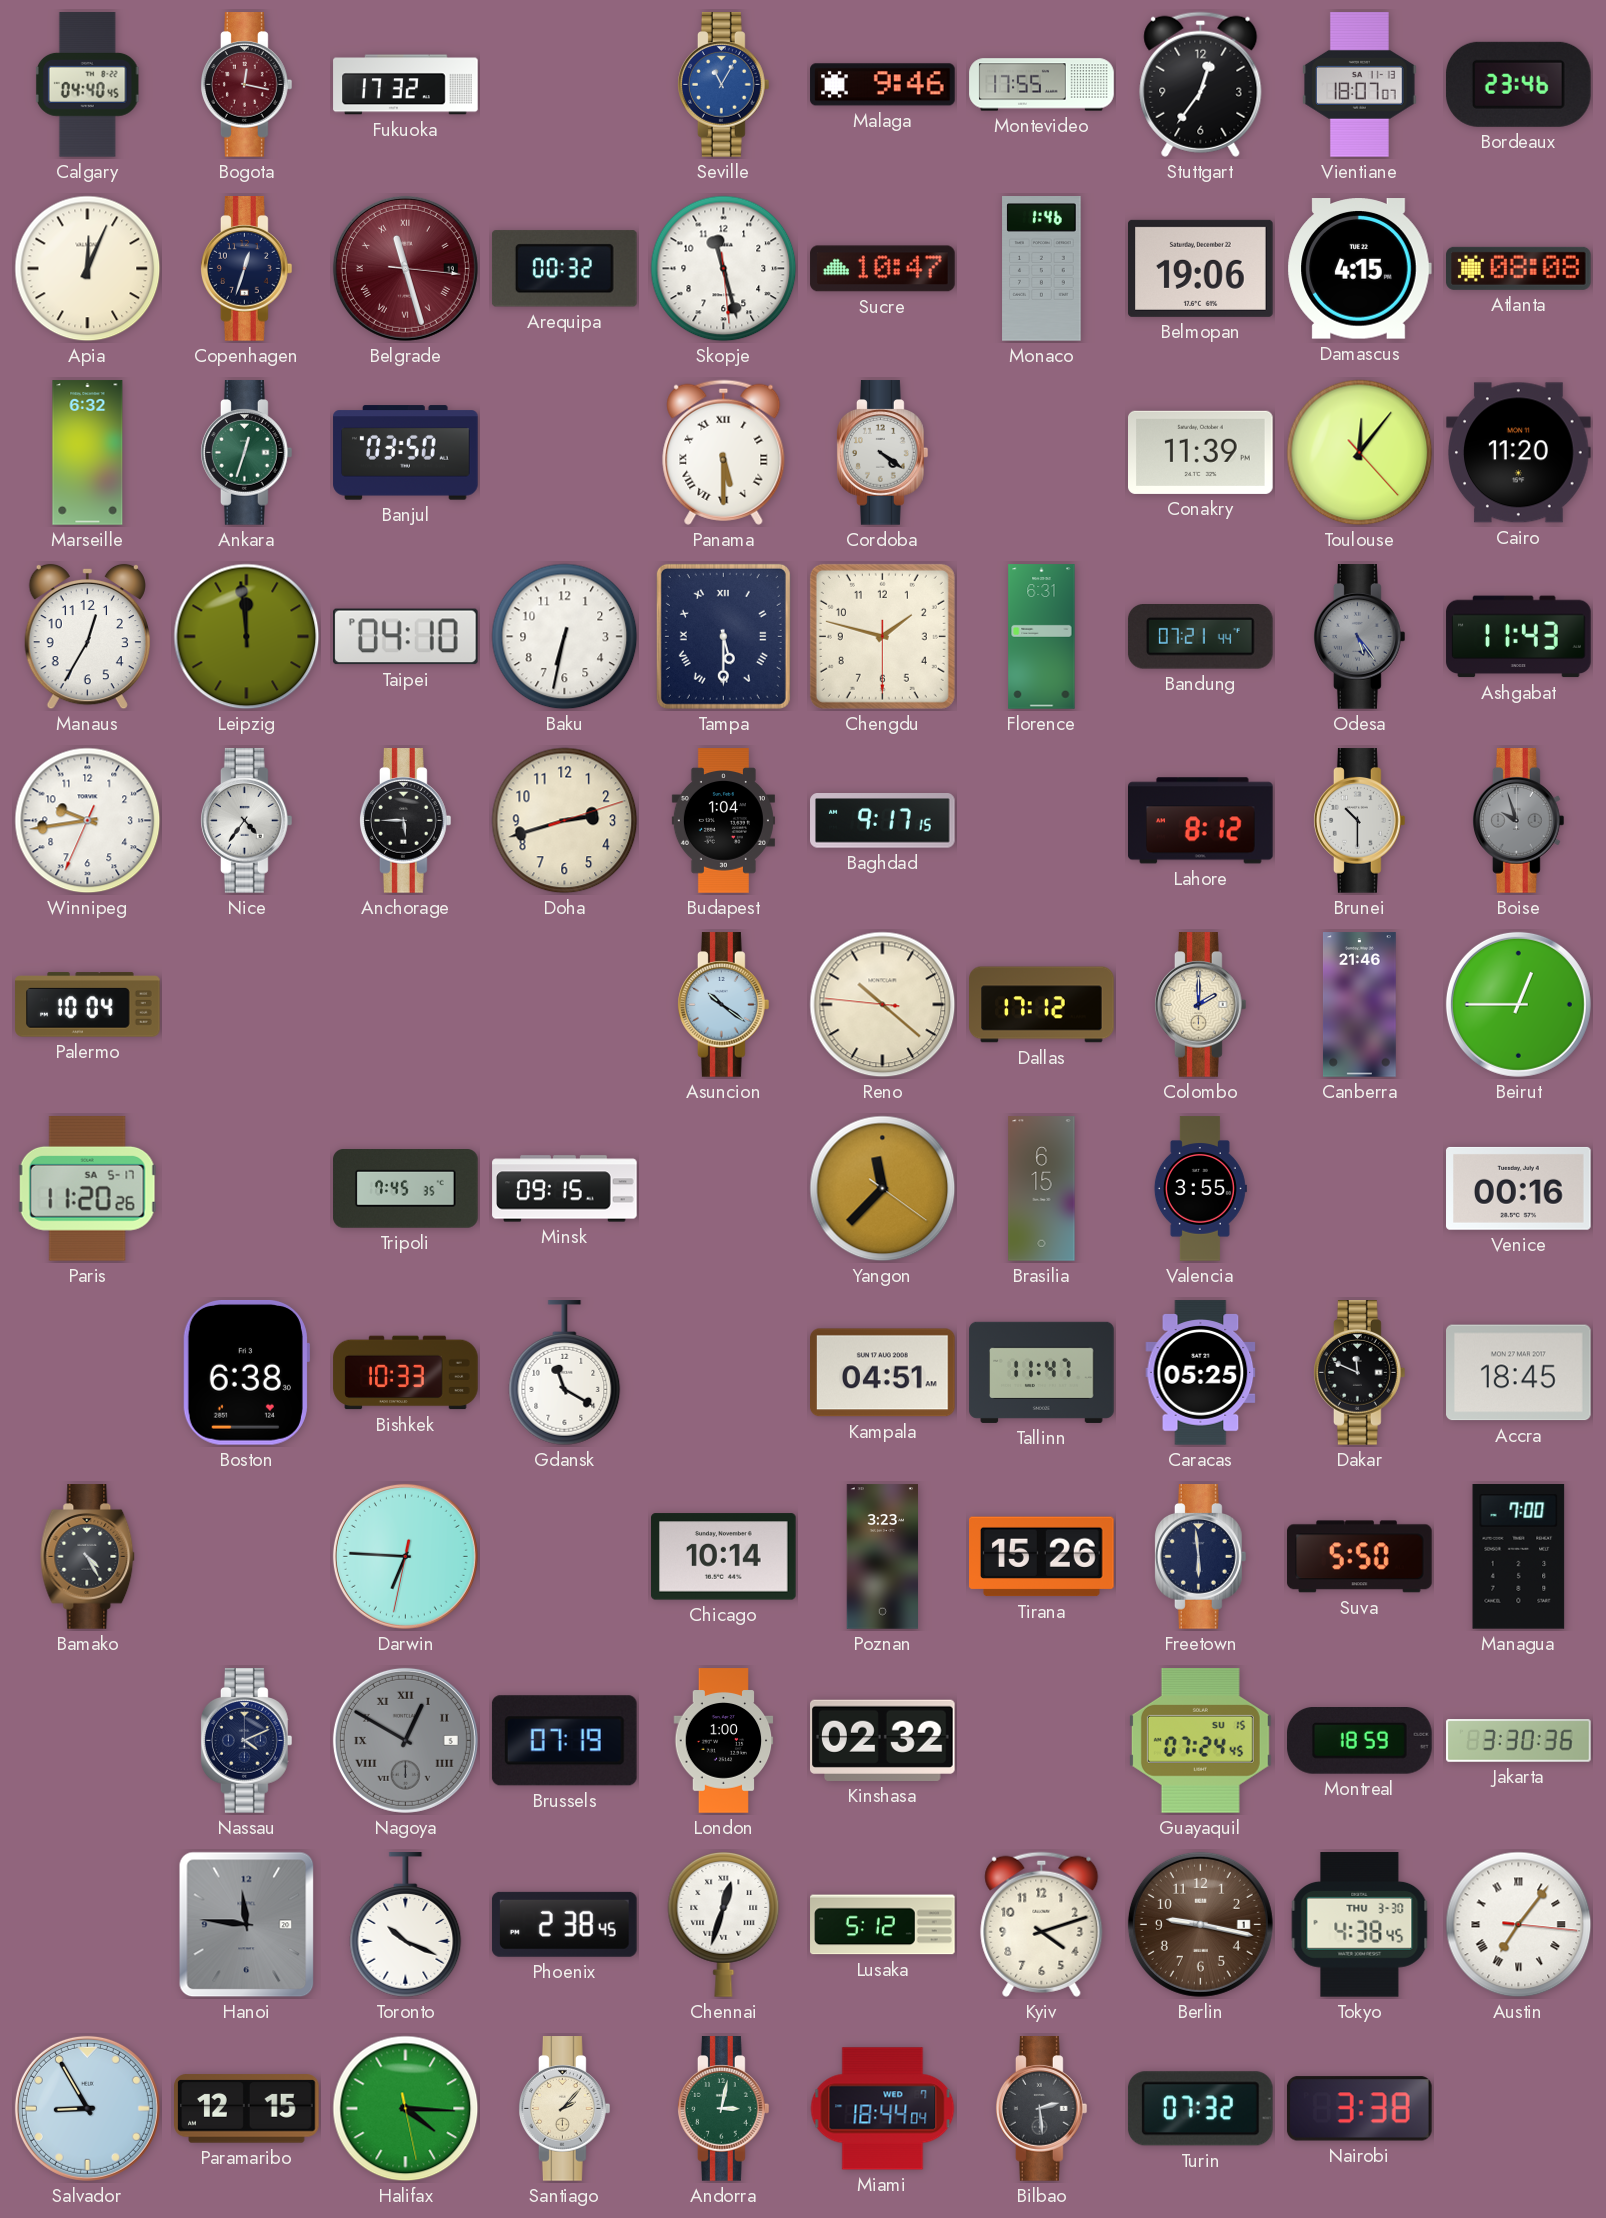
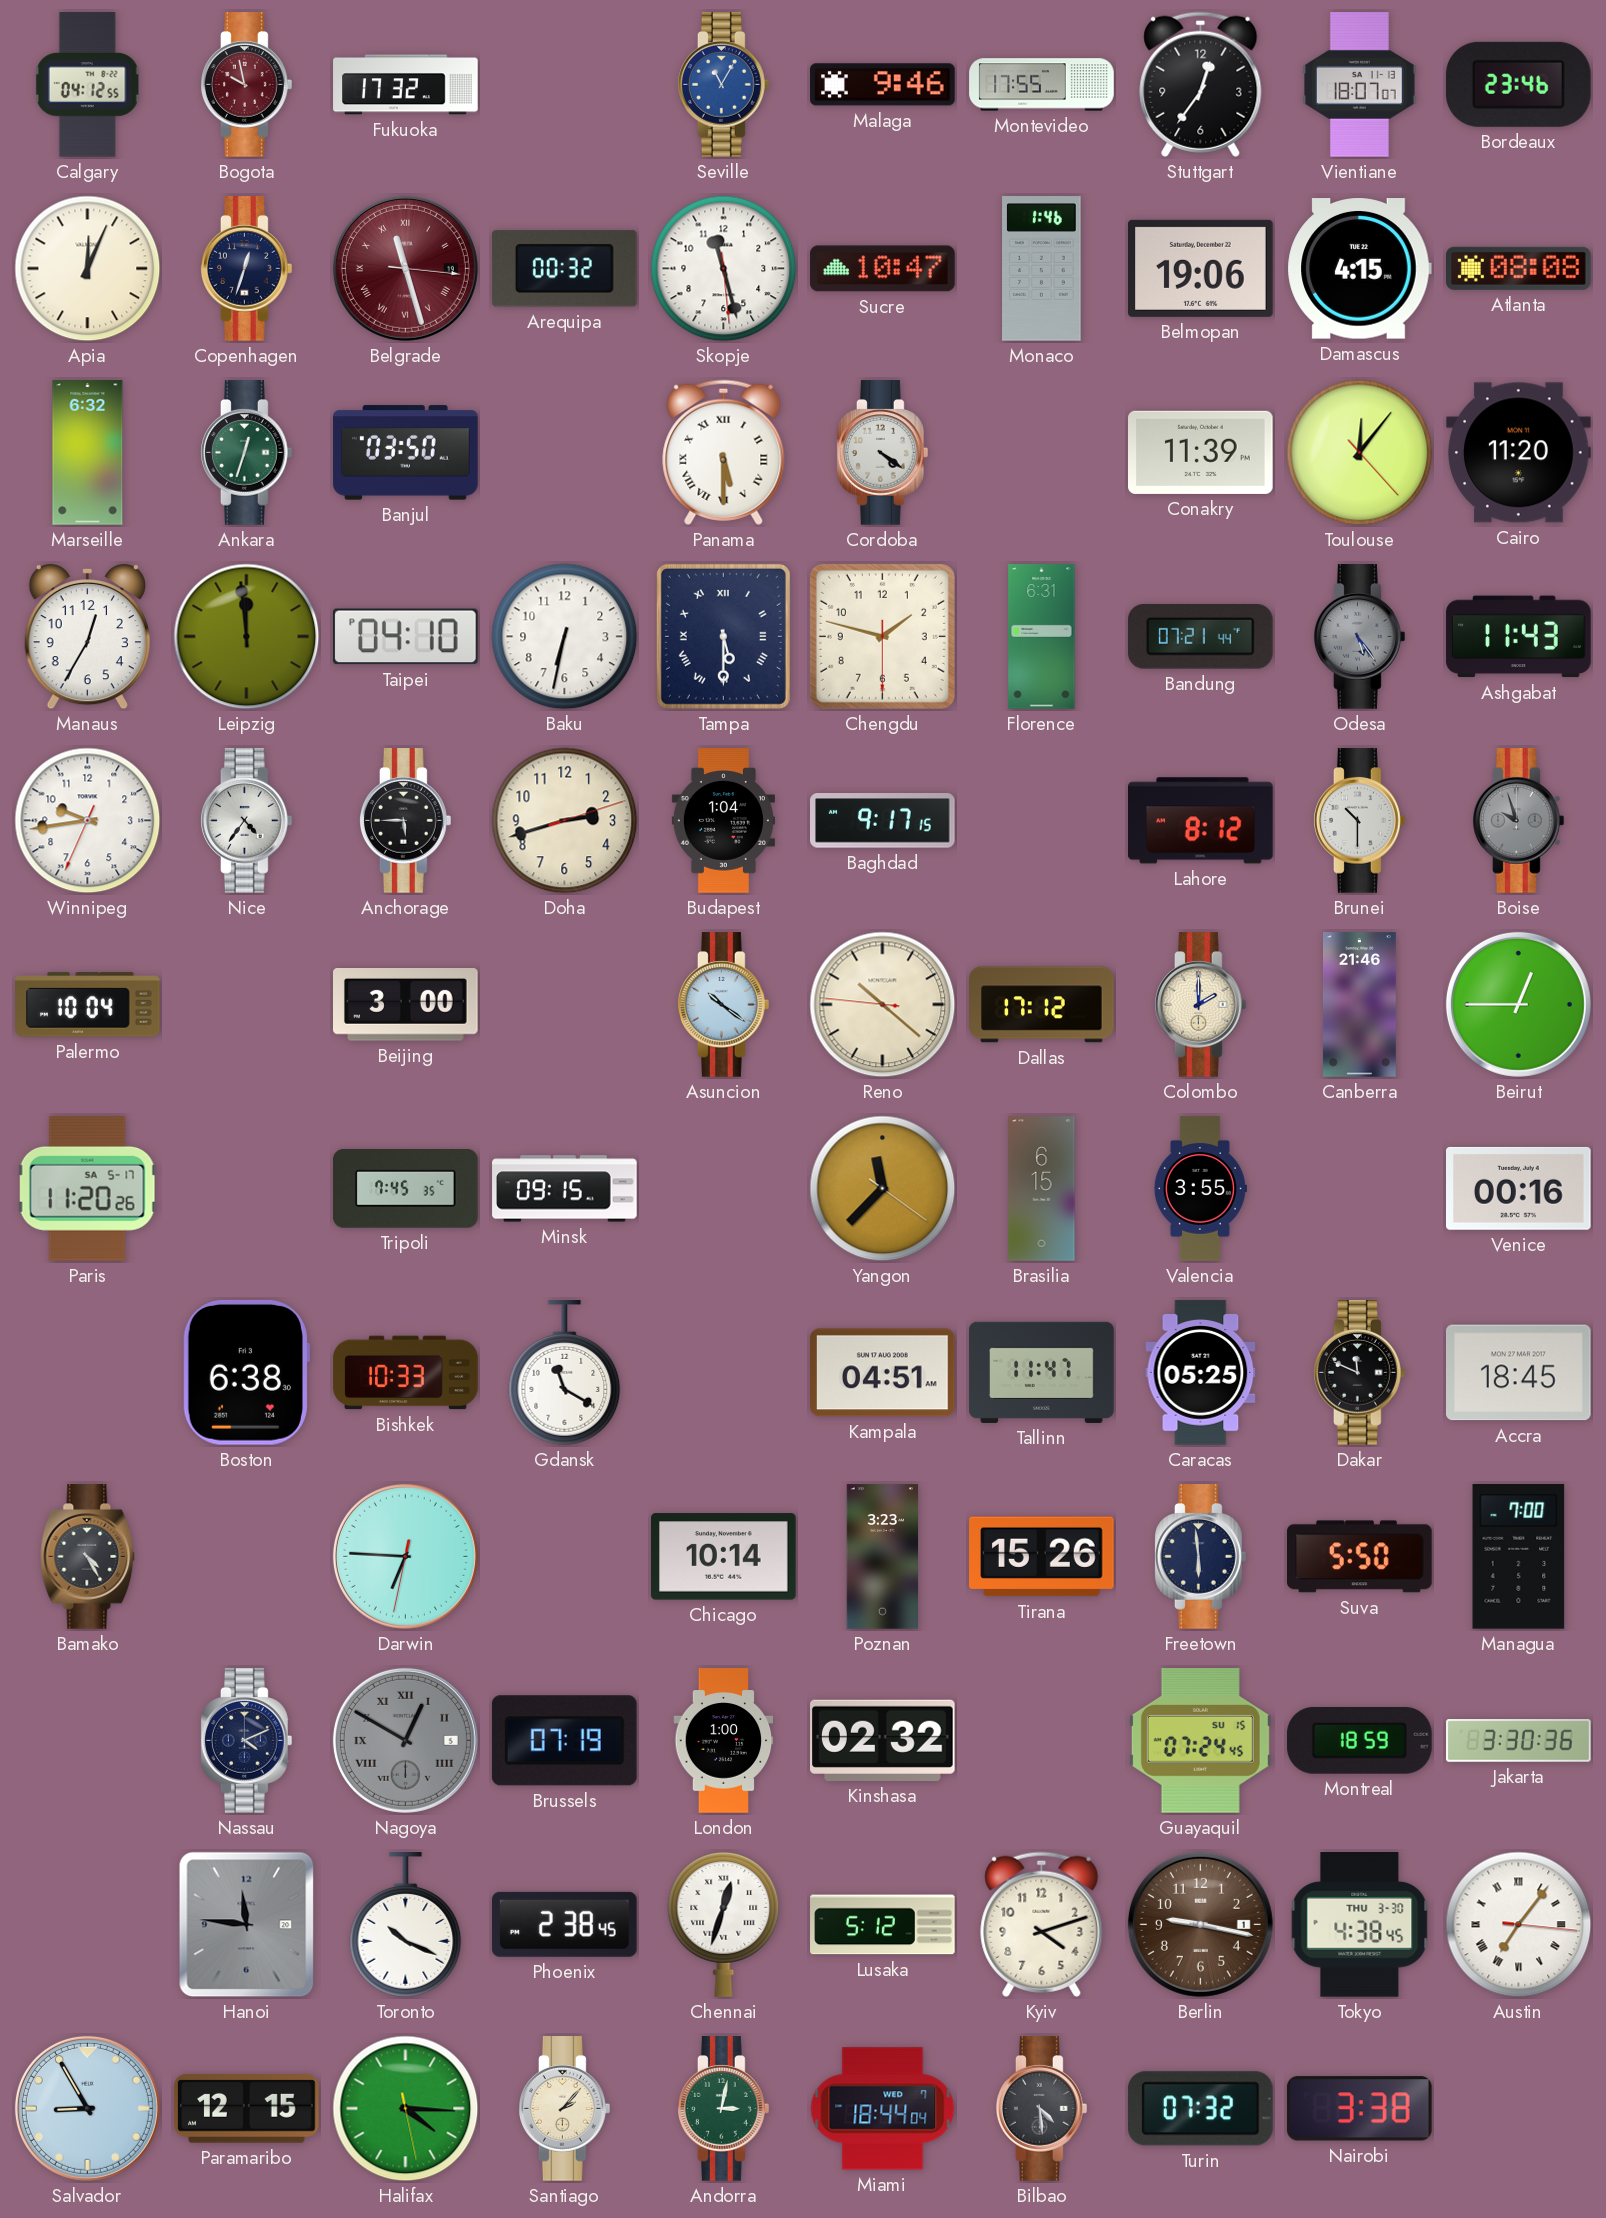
Calgary: 04:40 -> 04:12
Bogota: 12:17 -> 9:58
Beijing: none -> 3:00
Bilbao: 2:29 -> 4:29
